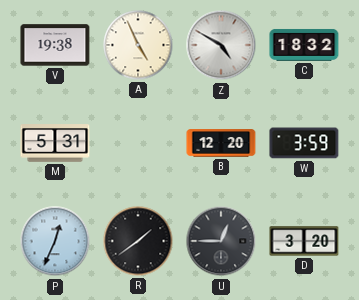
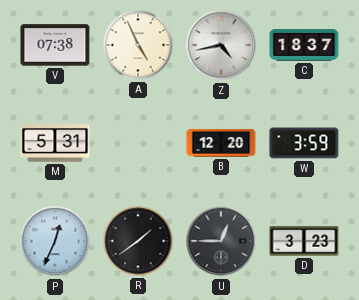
V: 19:38 -> 07:38
Z: 4:50 -> 4:43
C: 18:32 -> 18:37
D: 3:20 -> 3:23
